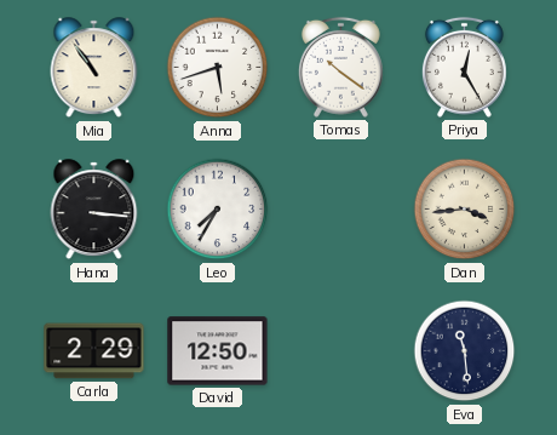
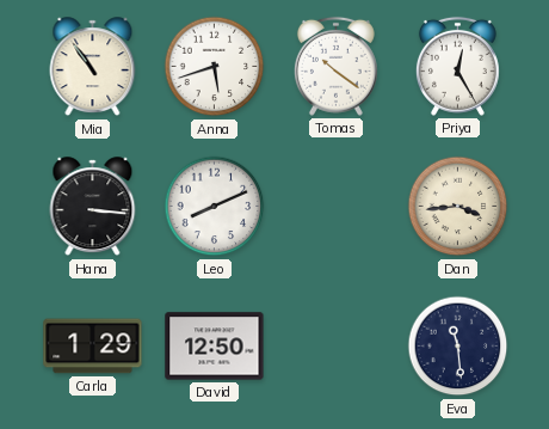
Leo: 7:35 -> 8:11
Carla: 2:29 -> 1:29
